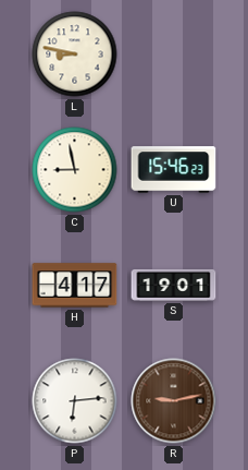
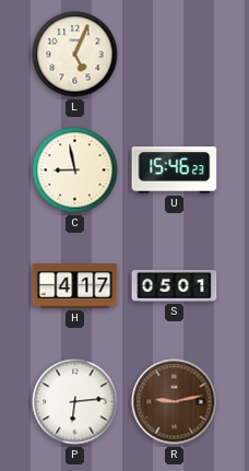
L: 8:47 -> 5:04
S: 19:01 -> 05:01
